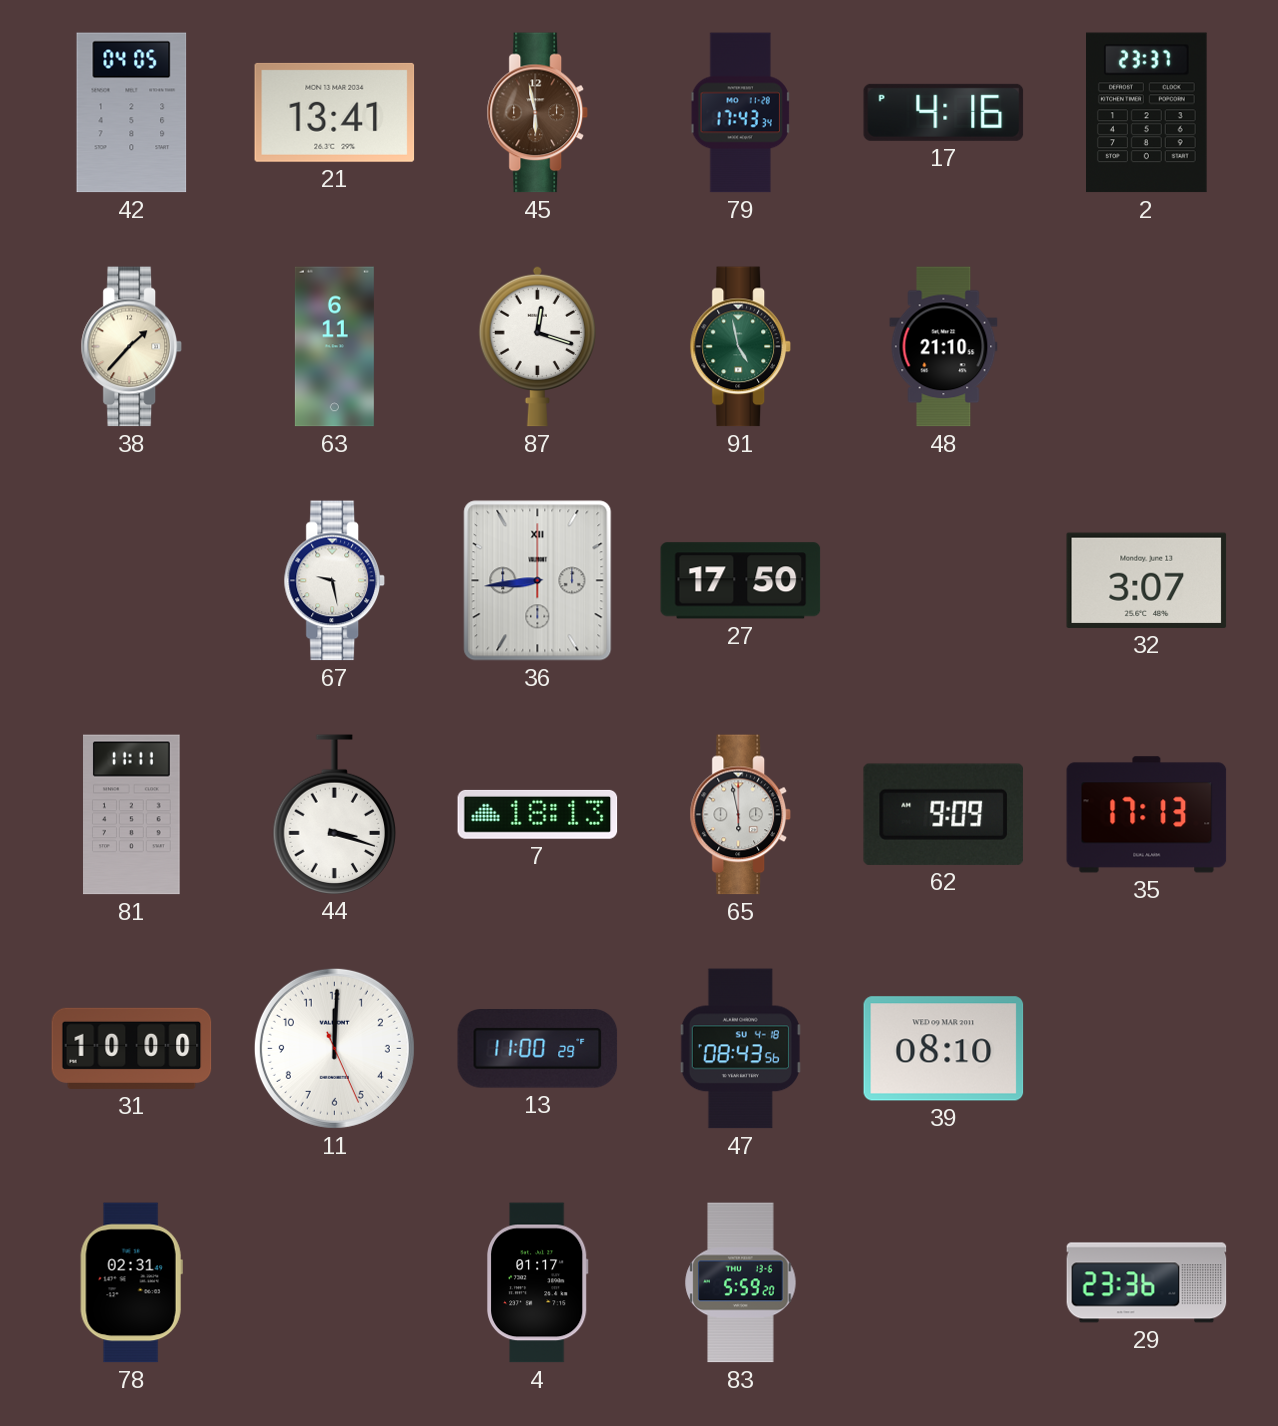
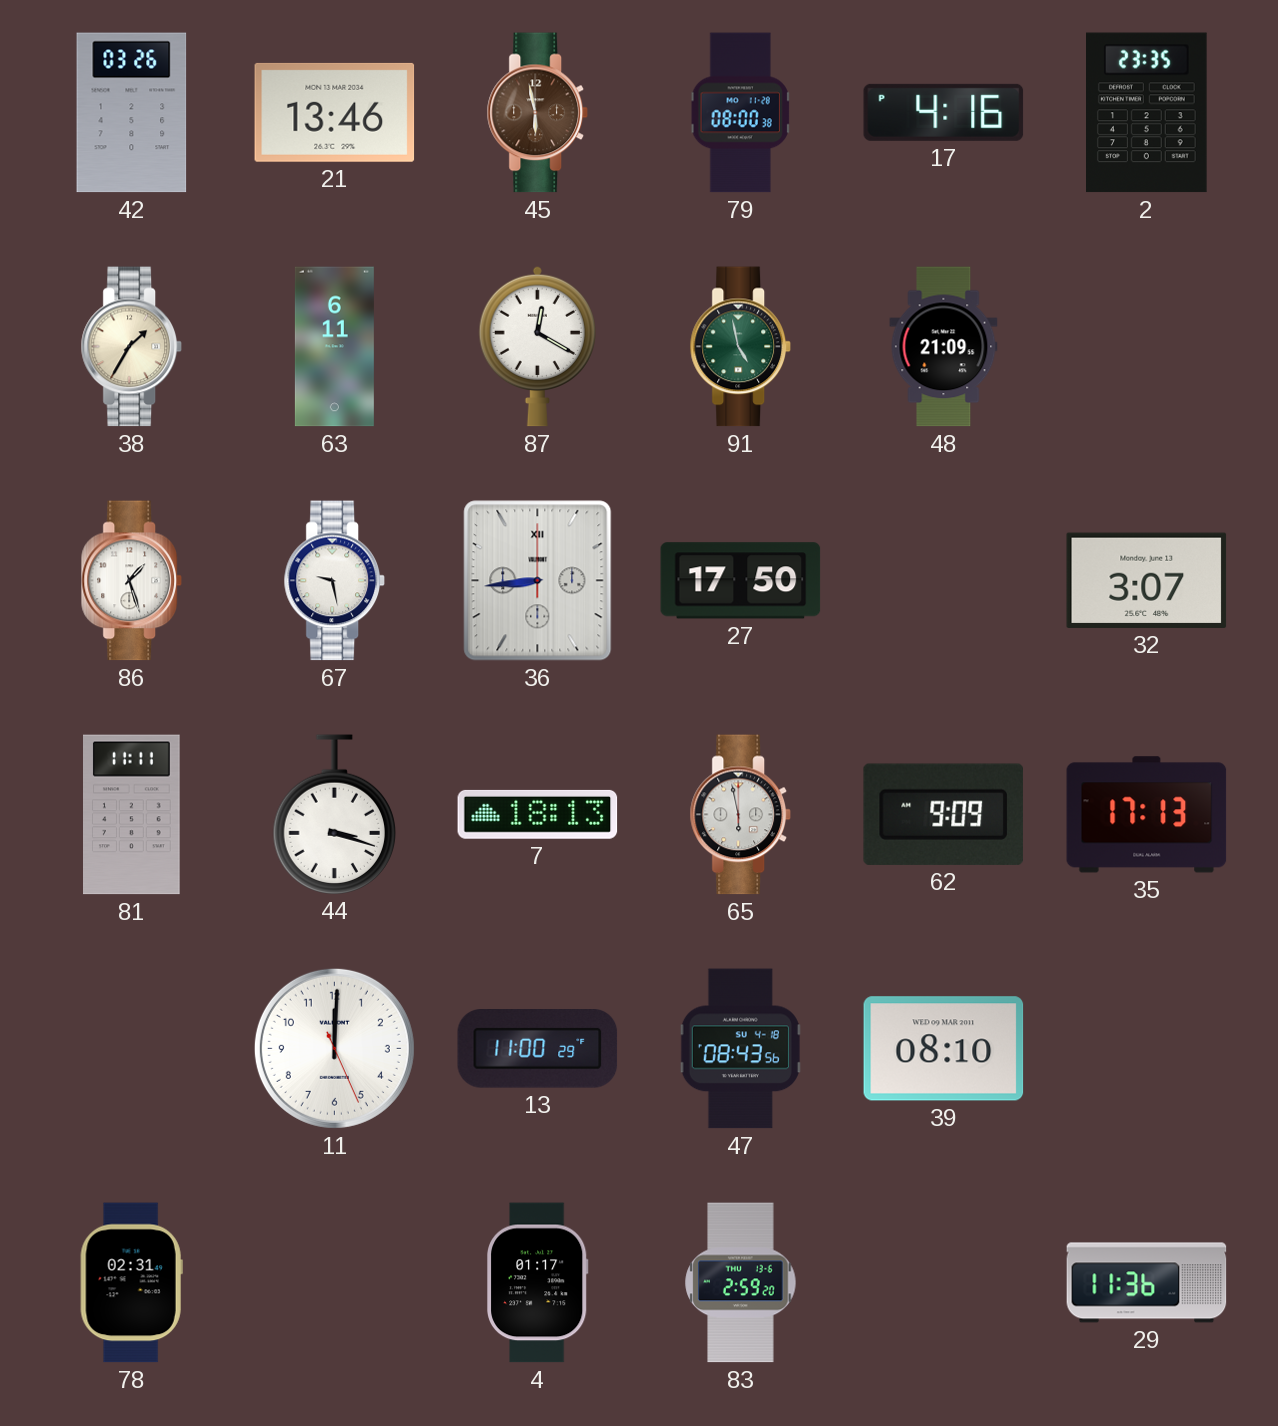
42: 04:05 -> 03:26
21: 13:41 -> 13:46
79: 17:43 -> 08:00
2: 23:37 -> 23:35
38: 1:37 -> 1:35
87: 12:18 -> 12:20
48: 21:10 -> 21:09
86: none -> 1:27
31: 10:00 -> none
83: 5:59 -> 2:59
29: 23:36 -> 11:36
